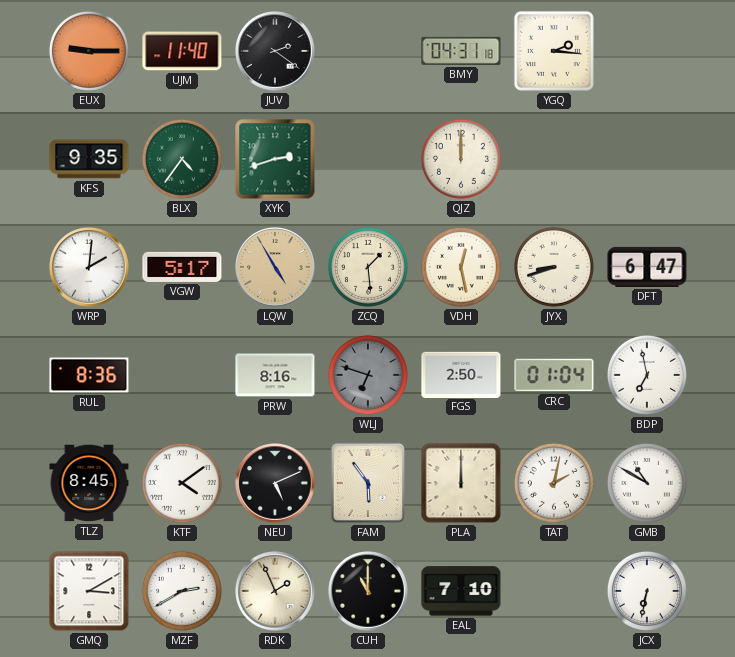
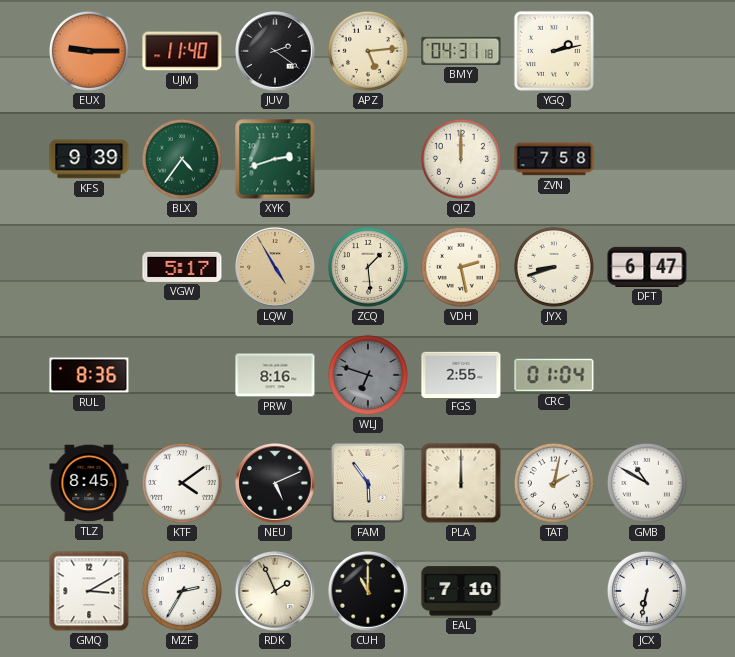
APZ: none -> 5:14
YGQ: 2:16 -> 2:13
KFS: 9:35 -> 9:39
ZVN: none -> 7:58
WRP: 2:01 -> none
VDH: 12:28 -> 2:28
FGS: 2:50 -> 2:55
BDP: 6:58 -> none
MZF: 2:40 -> 2:35
